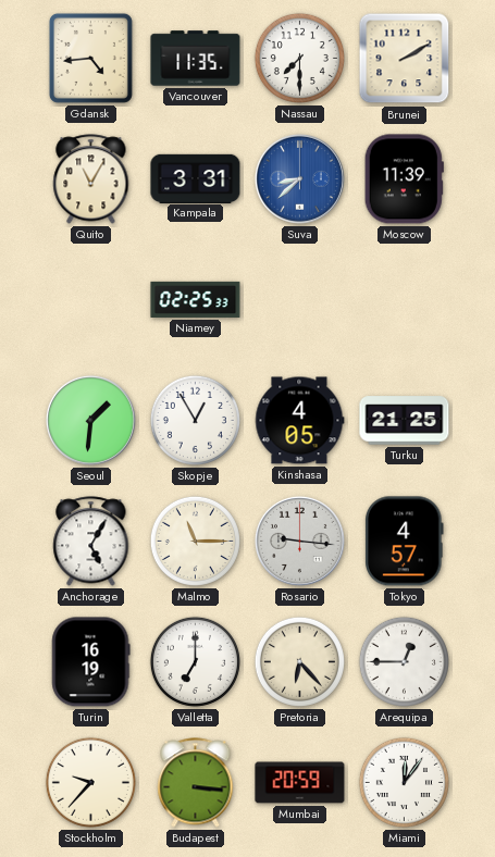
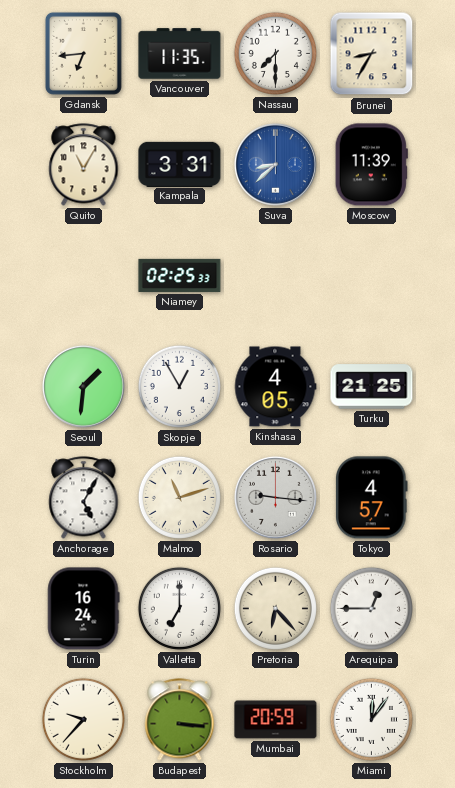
Gdansk: 4:44 -> 6:44
Brunei: 2:10 -> 8:35
Malmo: 11:15 -> 11:12
Turin: 16:19 -> 16:24
